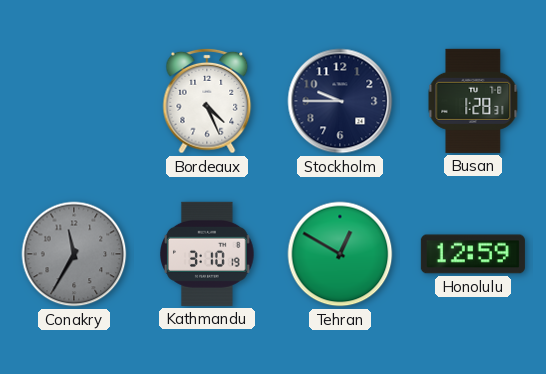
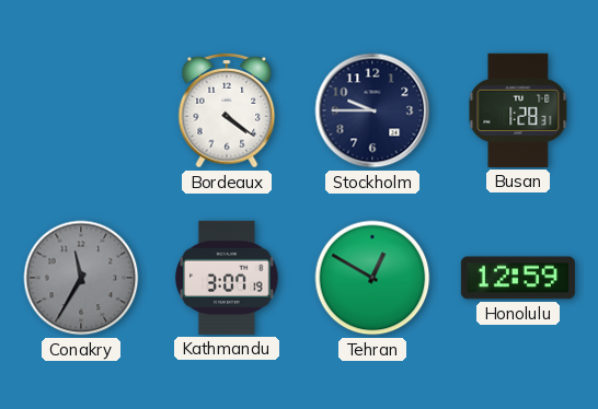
Bordeaux: 4:26 -> 4:21
Kathmandu: 3:10 -> 3:07
